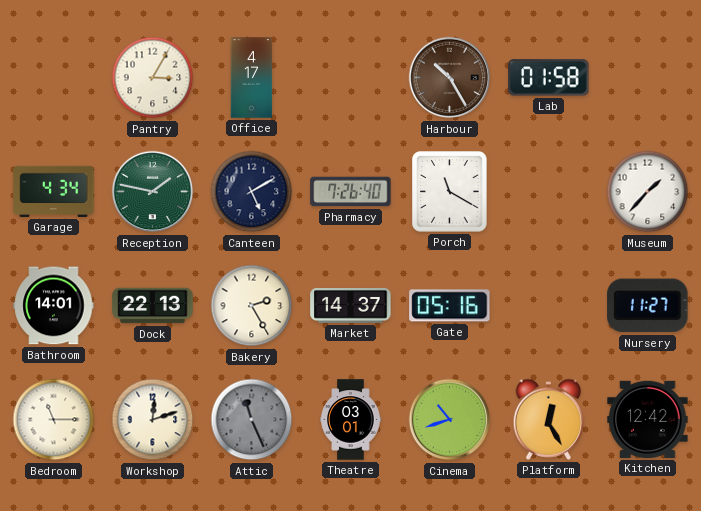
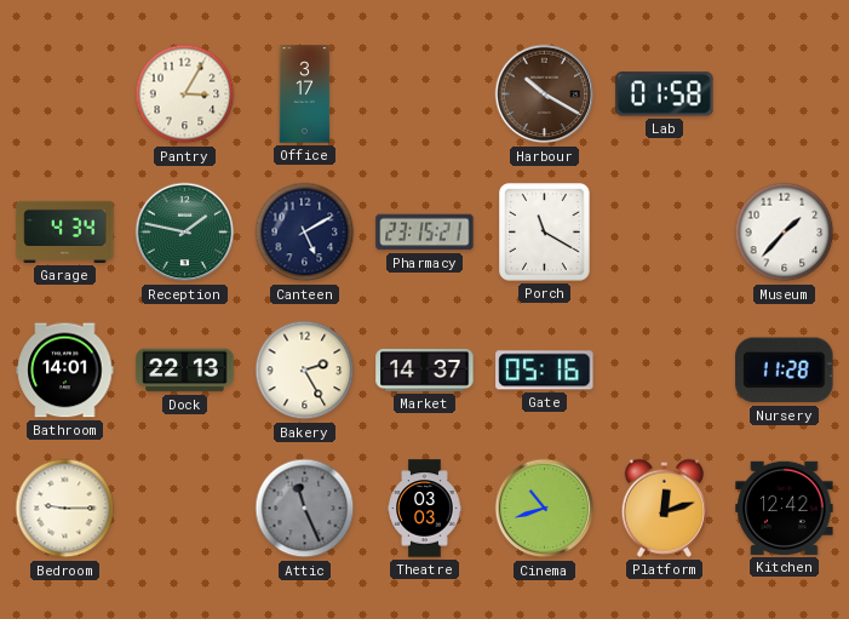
Office: 4:17 -> 3:17
Harbour: 10:25 -> 10:20
Pharmacy: 7:26 -> 23:15
Nursery: 11:27 -> 11:28
Bedroom: 11:15 -> 9:15
Workshop: 12:12 -> none
Theatre: 03:01 -> 03:03
Platform: 12:25 -> 12:12
